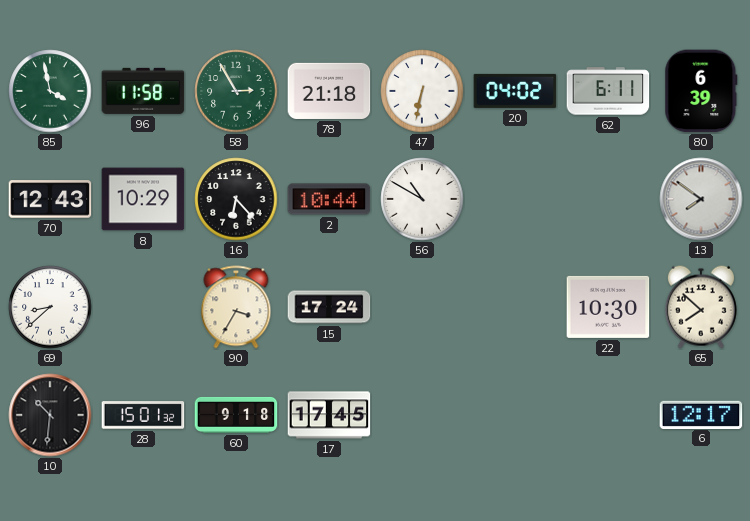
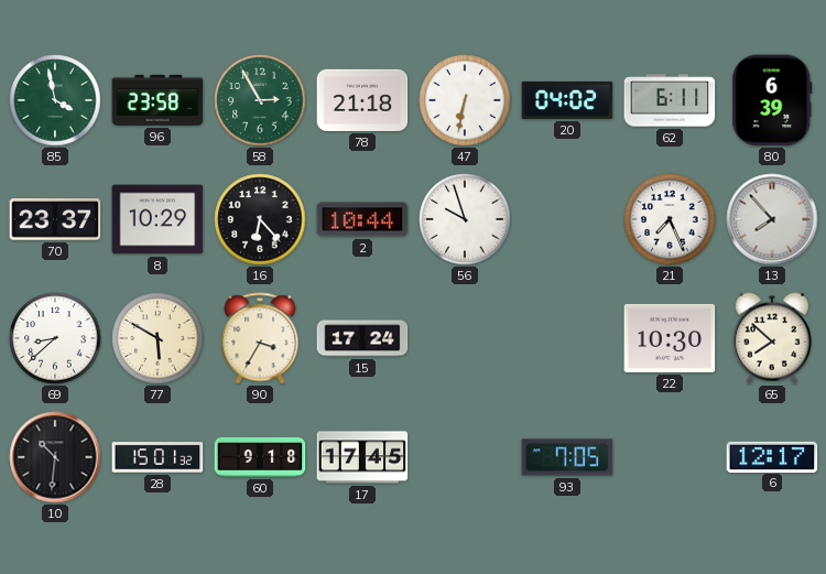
96: 11:58 -> 23:58
70: 12:43 -> 23:37
56: 10:50 -> 9:57
21: none -> 7:26
13: 7:51 -> 7:53
77: none -> 5:50
93: none -> 7:05
